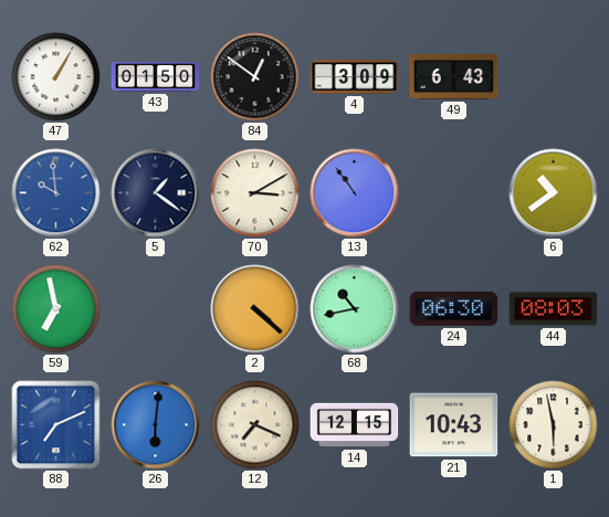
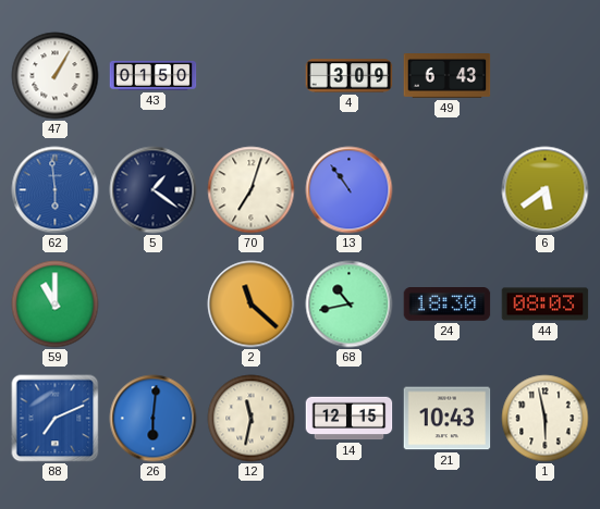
84: 12:51 -> none
62: 9:59 -> 5:59
70: 3:10 -> 7:03
6: 10:39 -> 5:39
59: 6:58 -> 11:00
2: 4:22 -> 11:22
24: 06:30 -> 18:30
12: 7:19 -> 11:32
